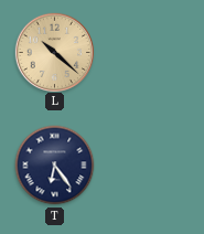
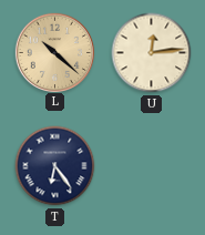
U: none -> 12:14
